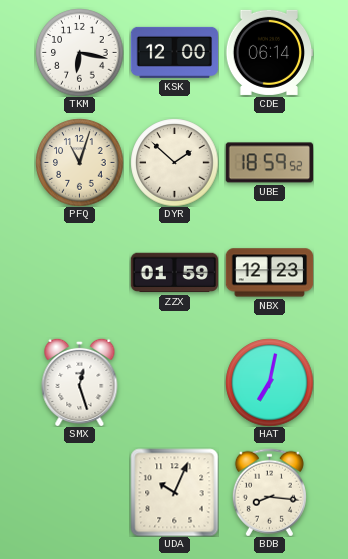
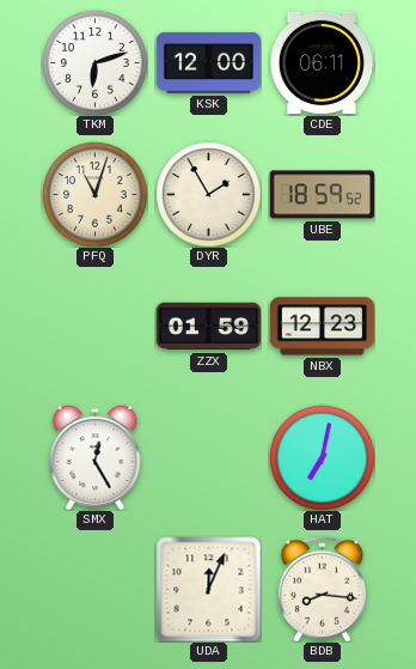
TKM: 6:17 -> 6:12
CDE: 06:14 -> 06:11
DYR: 1:52 -> 1:55
SMX: 12:27 -> 12:25
UDA: 10:04 -> 12:04
